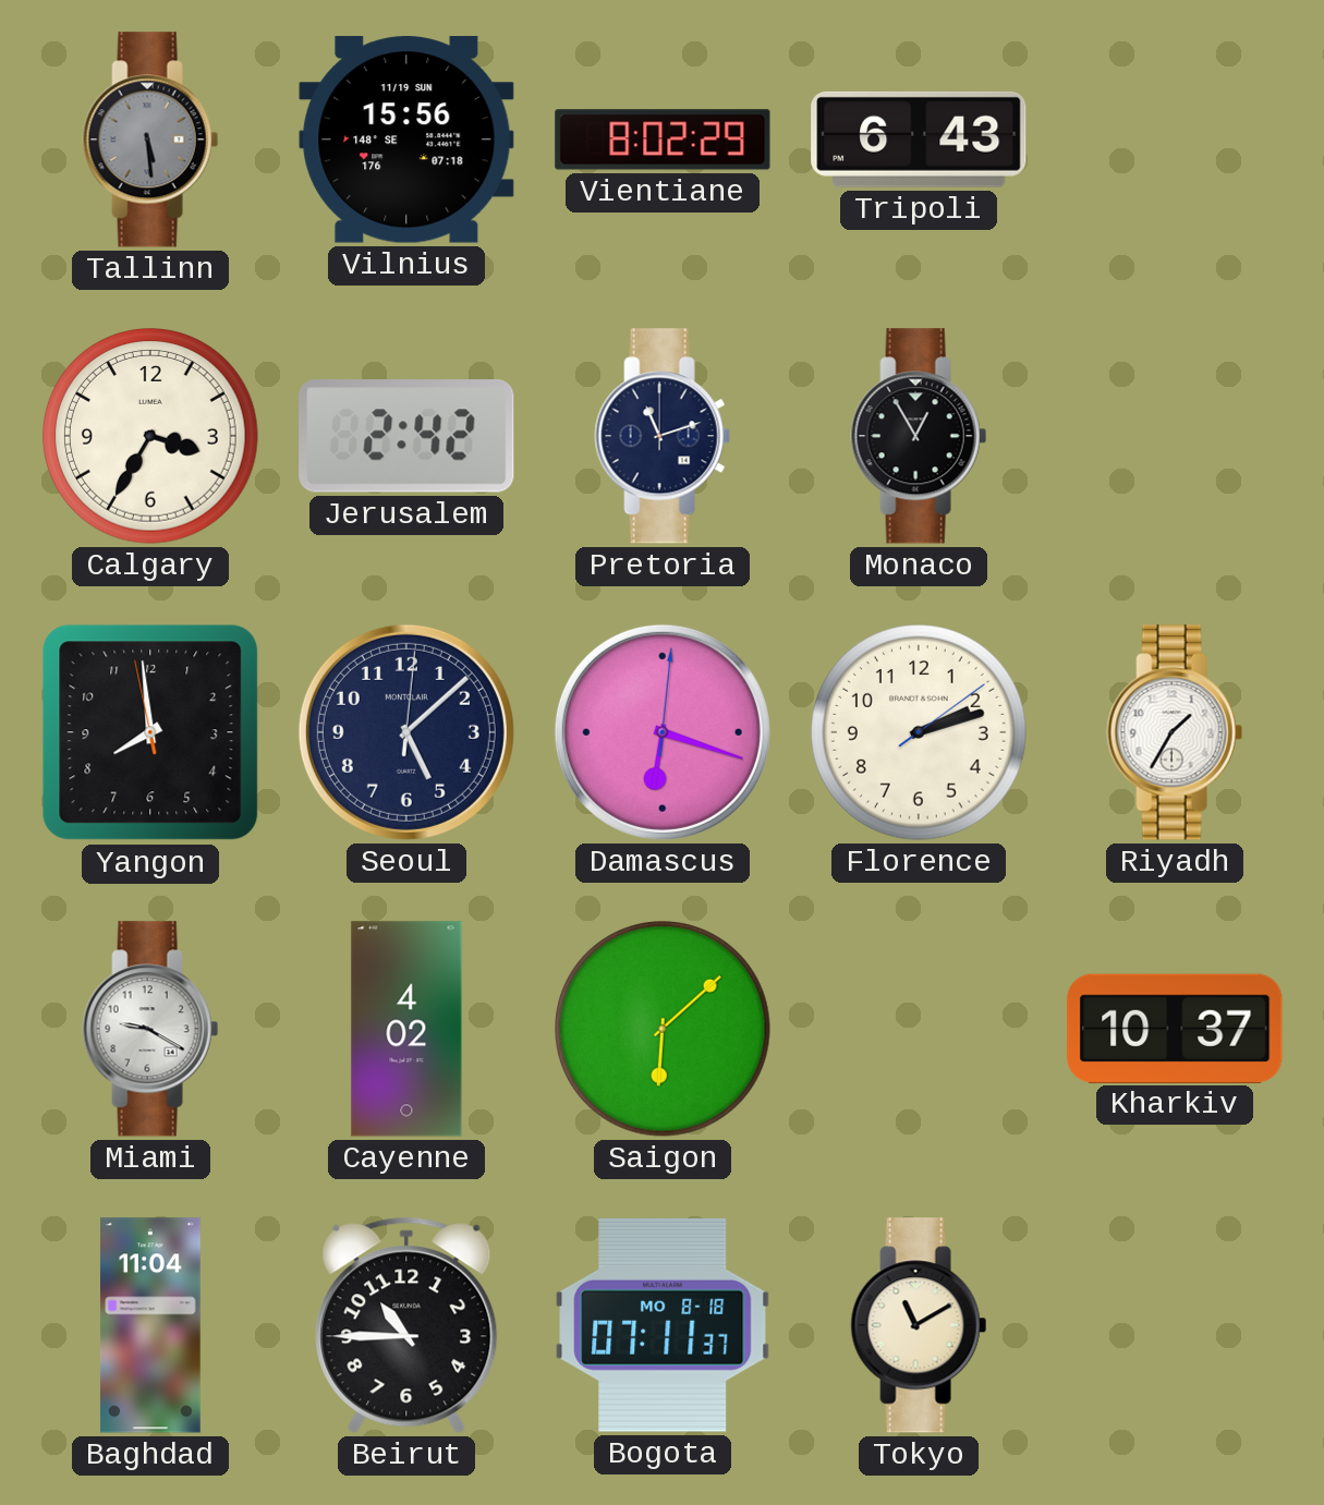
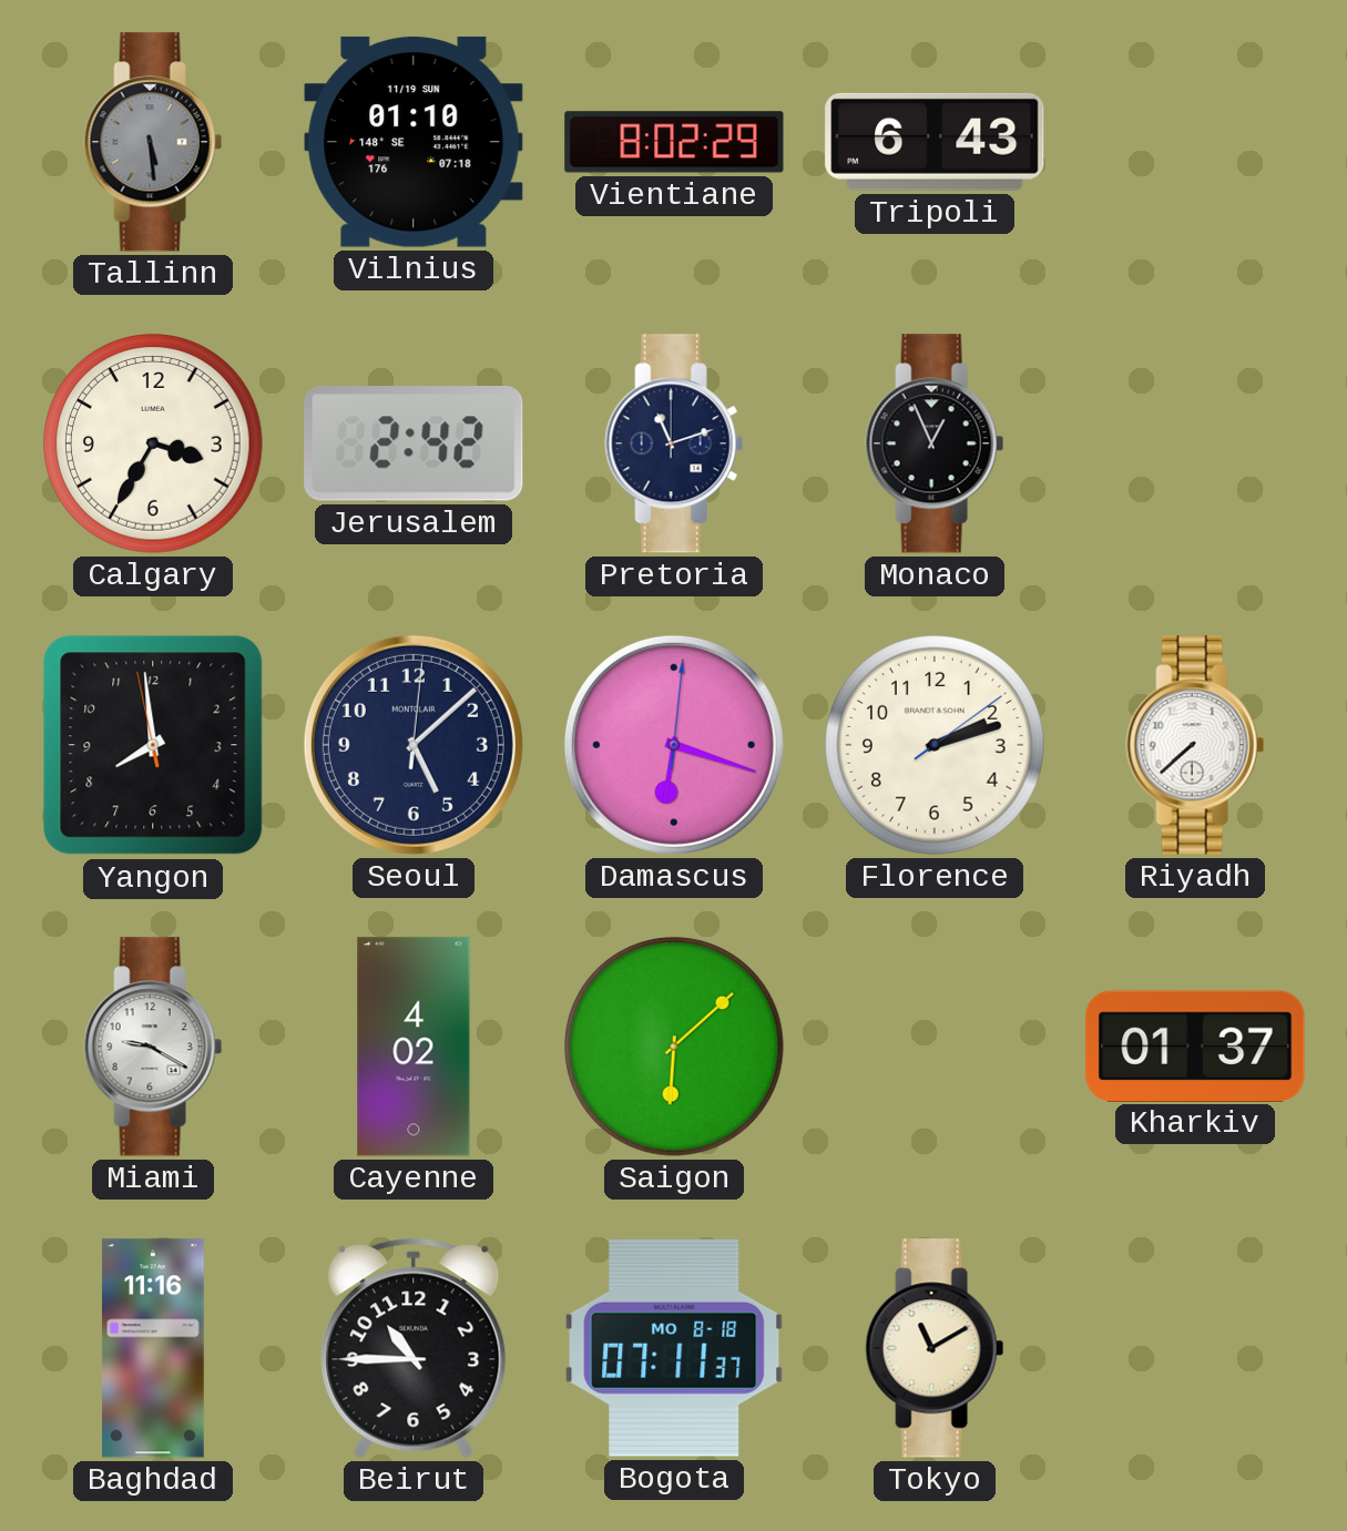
Vilnius: 15:56 -> 01:10
Monaco: 12:55 -> 12:56
Riyadh: 1:35 -> 7:38
Kharkiv: 10:37 -> 01:37
Baghdad: 11:04 -> 11:16
